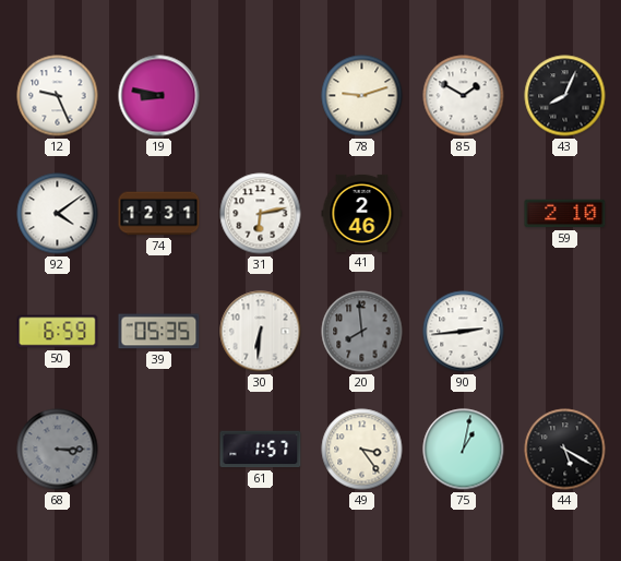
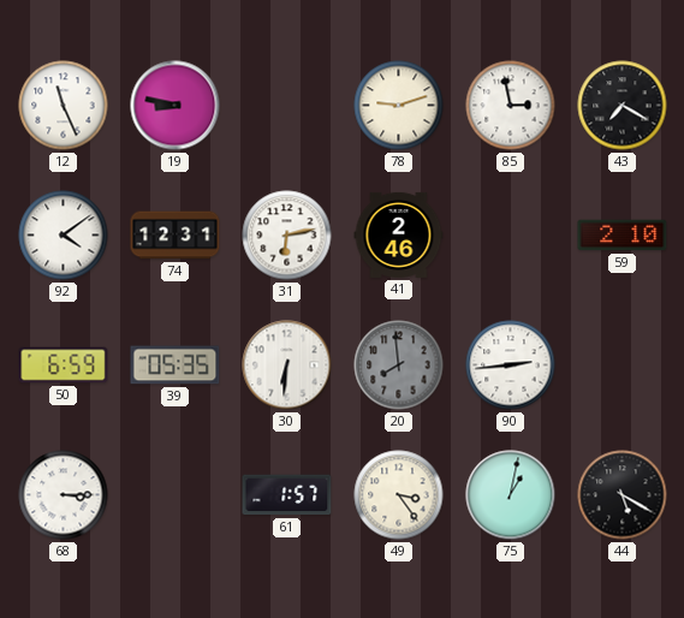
12: 9:26 -> 11:26
85: 1:50 -> 2:58
43: 8:04 -> 7:20
68 dial: grey -> white
